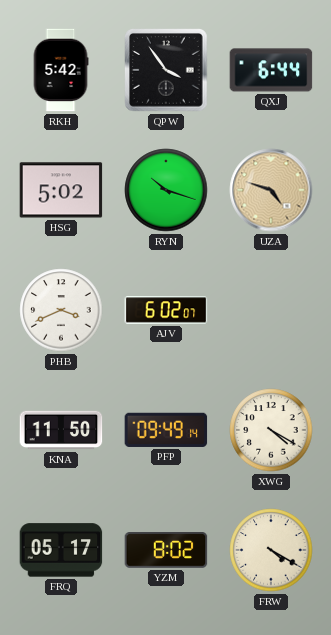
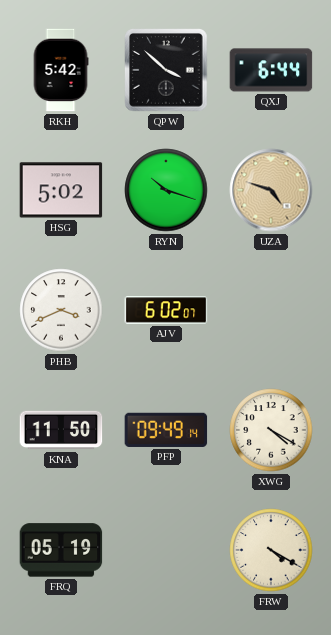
QPW: 3:54 -> 3:52
FRQ: 05:17 -> 05:19
YZM: 8:02 -> none
